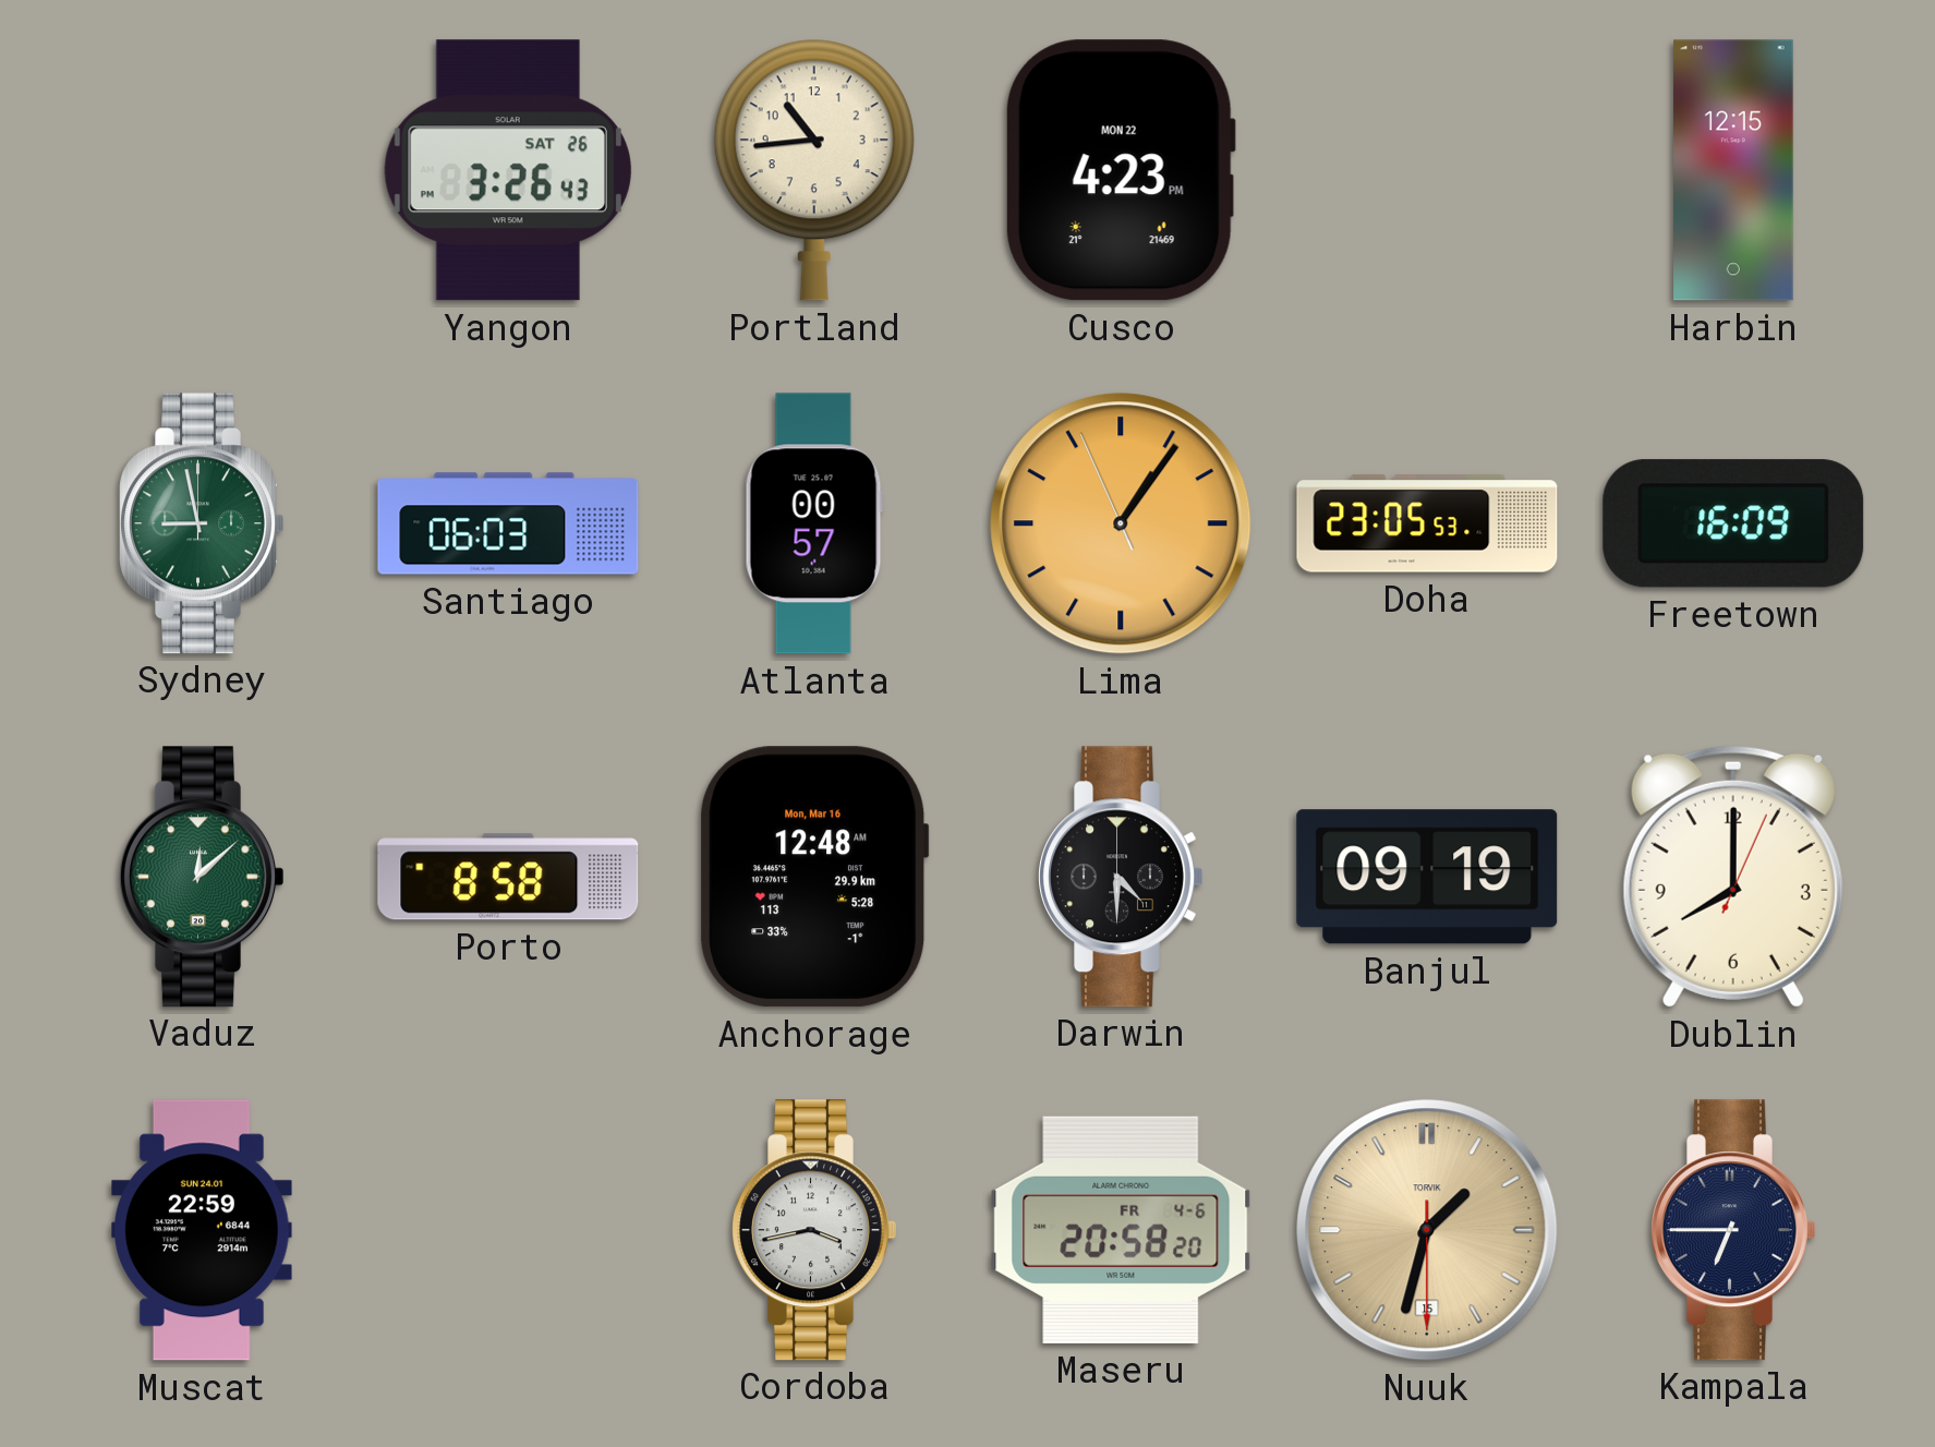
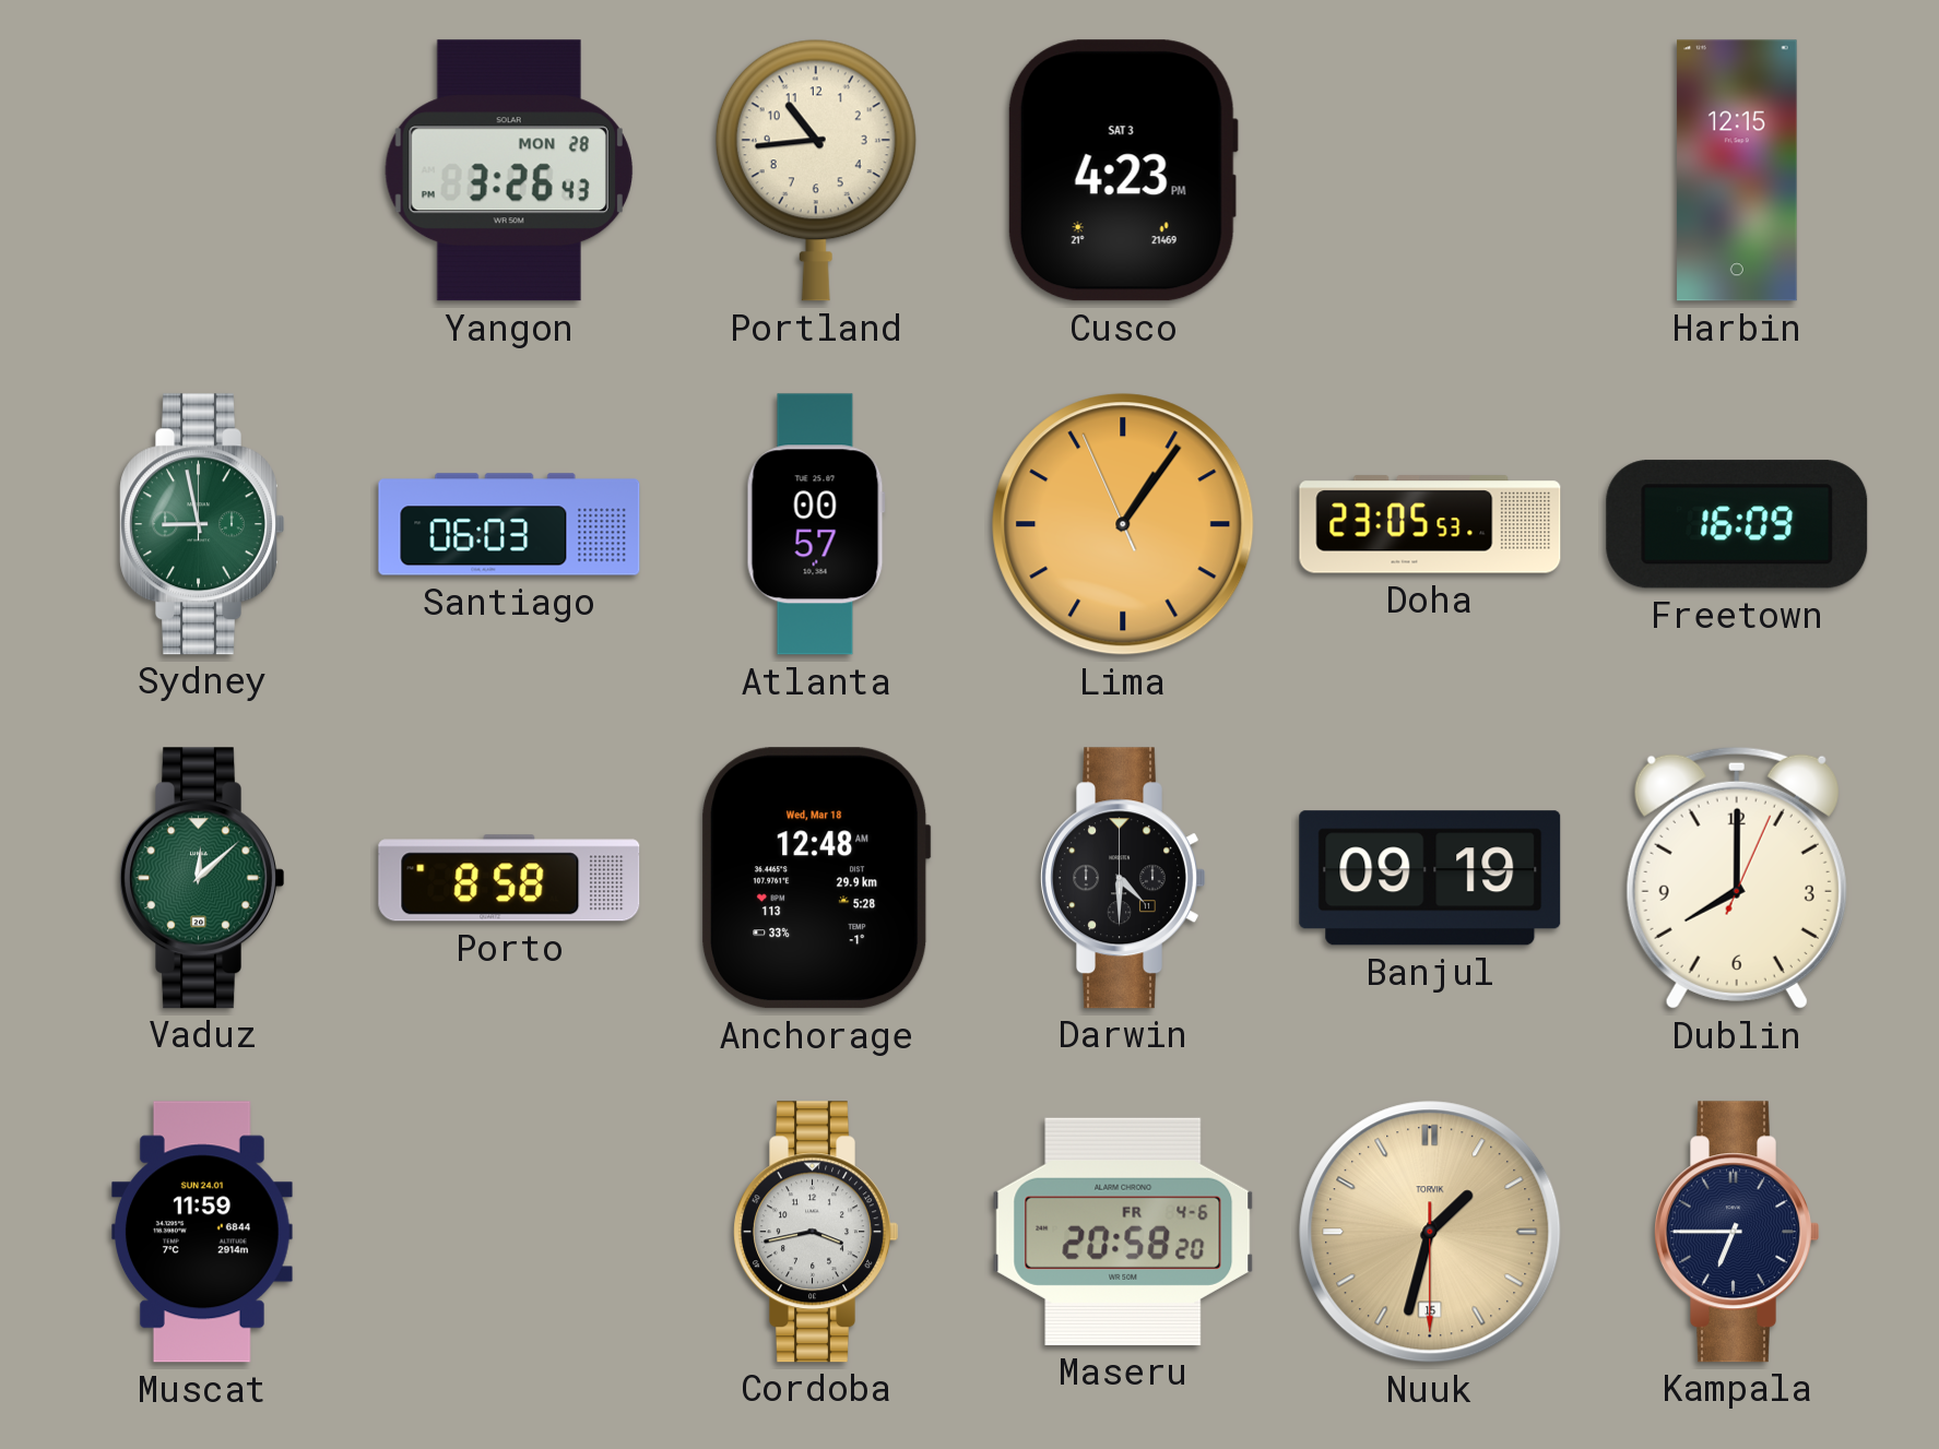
Yangon date: SAT 26 -> MON 28
Cusco date: MON 22 -> SAT 3
Anchorage date: Mon, Mar 16 -> Wed, Mar 18
Muscat: 22:59 -> 11:59
